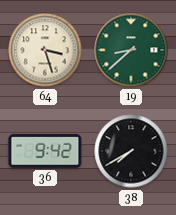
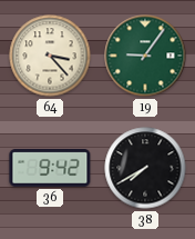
64: 3:27 -> 3:23
19: 8:38 -> 9:06
